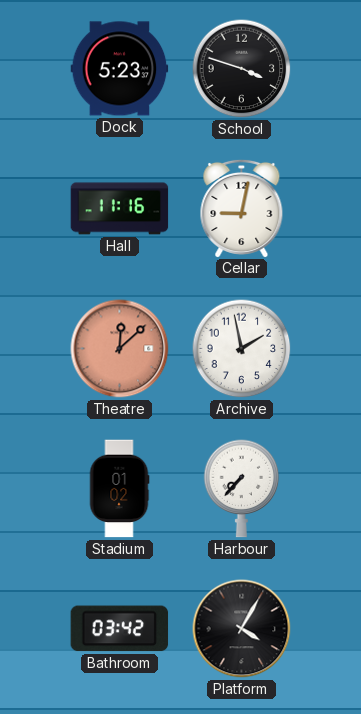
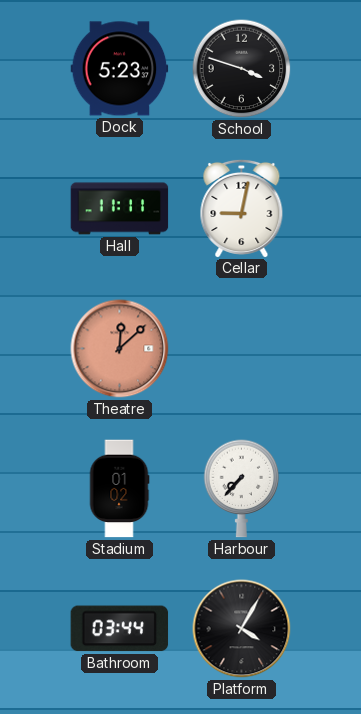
Hall: 11:16 -> 11:11
Archive: 1:58 -> none
Bathroom: 03:42 -> 03:44
